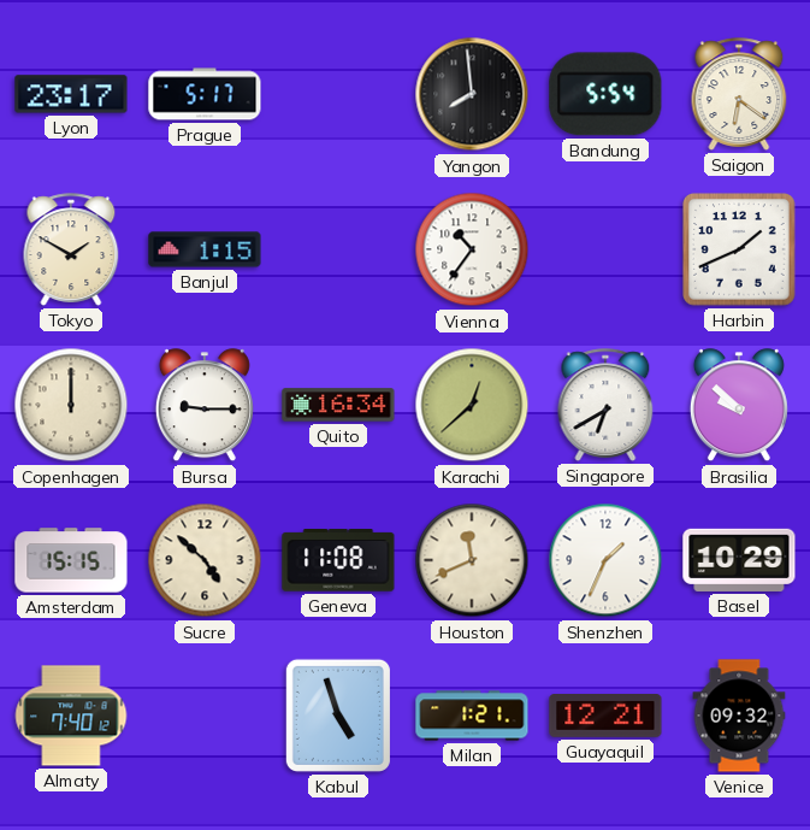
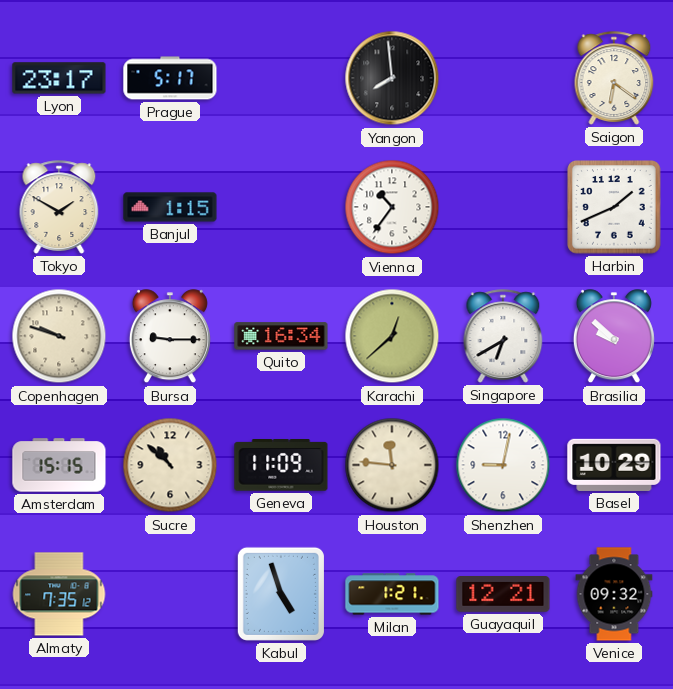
Bandung: 5:54 -> none
Copenhagen: 12:00 -> 9:48
Sucre: 4:52 -> 10:52
Geneva: 11:08 -> 11:09
Houston: 11:41 -> 11:46
Shenzhen: 1:34 -> 9:02
Almaty: 7:40 -> 7:35
